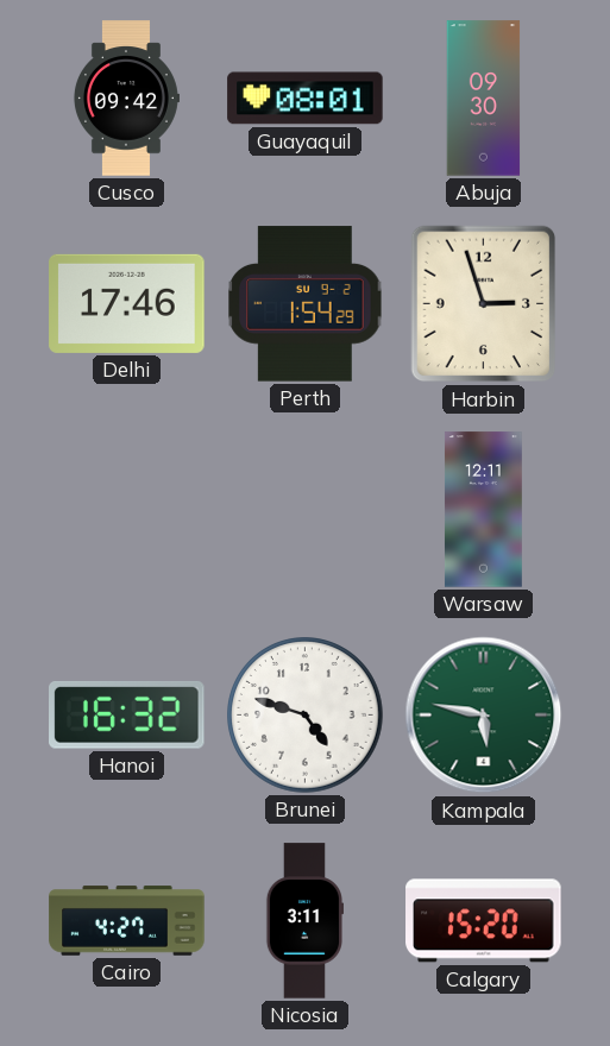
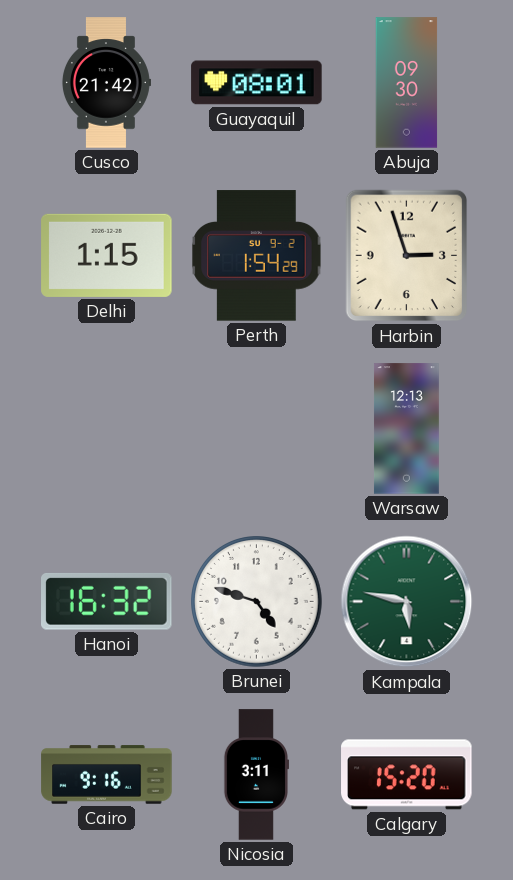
Cusco: 09:42 -> 21:42
Delhi: 17:46 -> 1:15
Warsaw: 12:11 -> 12:13
Cairo: 4:27 -> 9:16
